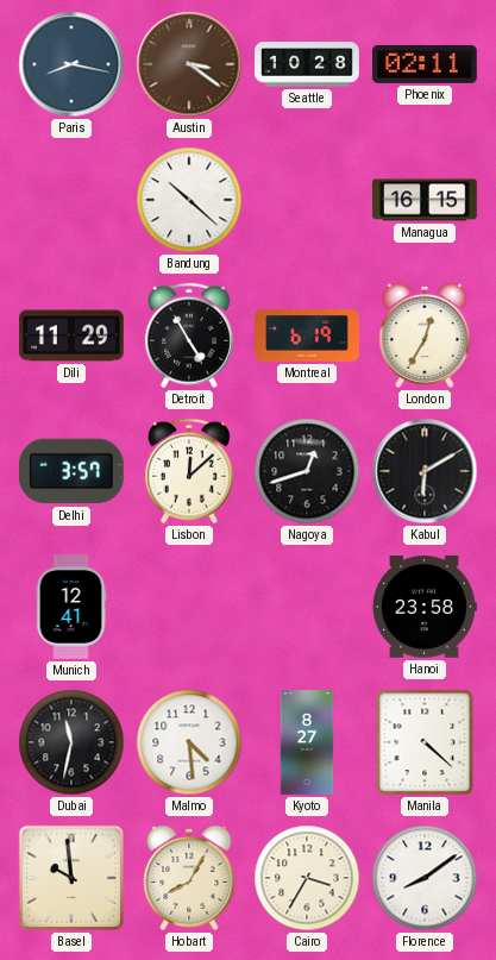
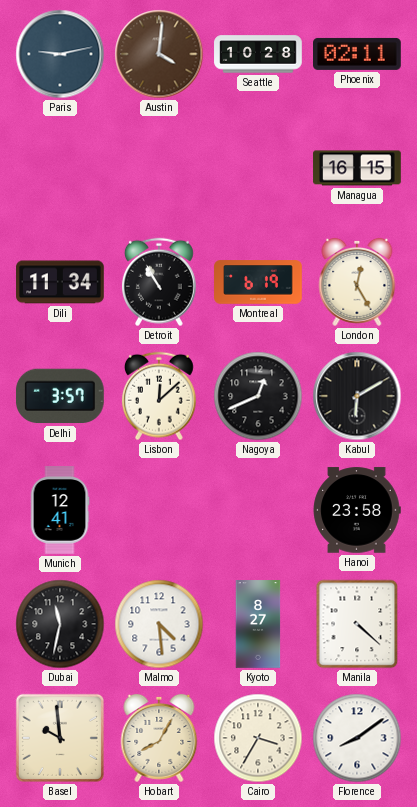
Paris: 8:17 -> 9:13
Austin: 3:21 -> 4:01
Bandung: 10:22 -> none
Dili: 11:29 -> 11:34
Detroit: 4:55 -> 10:55
London: 12:35 -> 12:25
Nagoya: 12:42 -> 12:41
